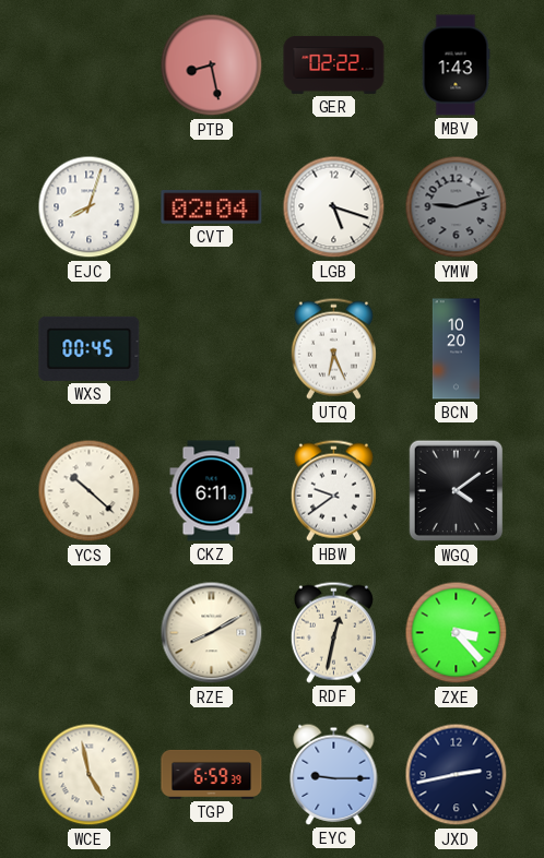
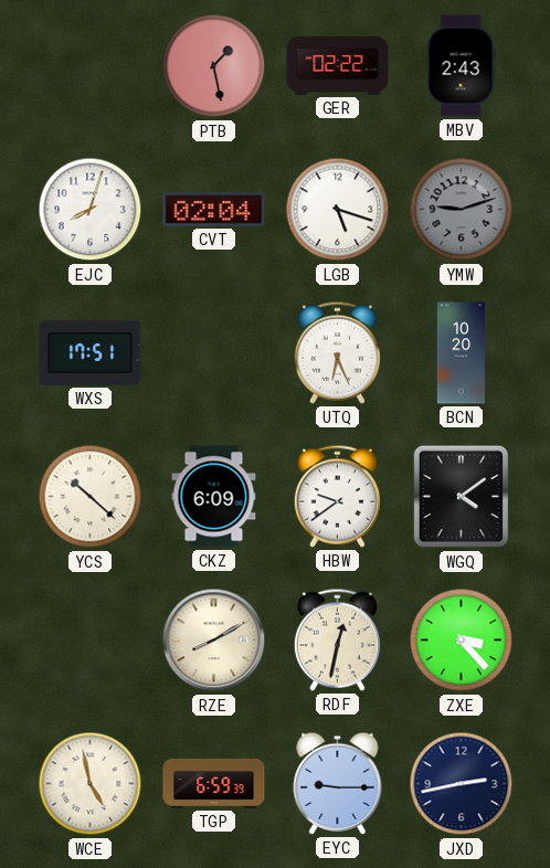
PTB: 8:28 -> 1:28
MBV: 1:43 -> 2:43
WXS: 00:45 -> 17:51
CKZ: 6:11 -> 6:09
